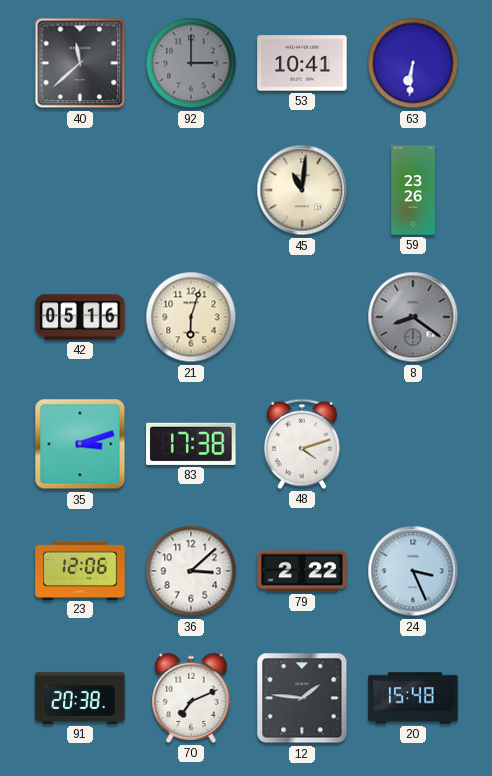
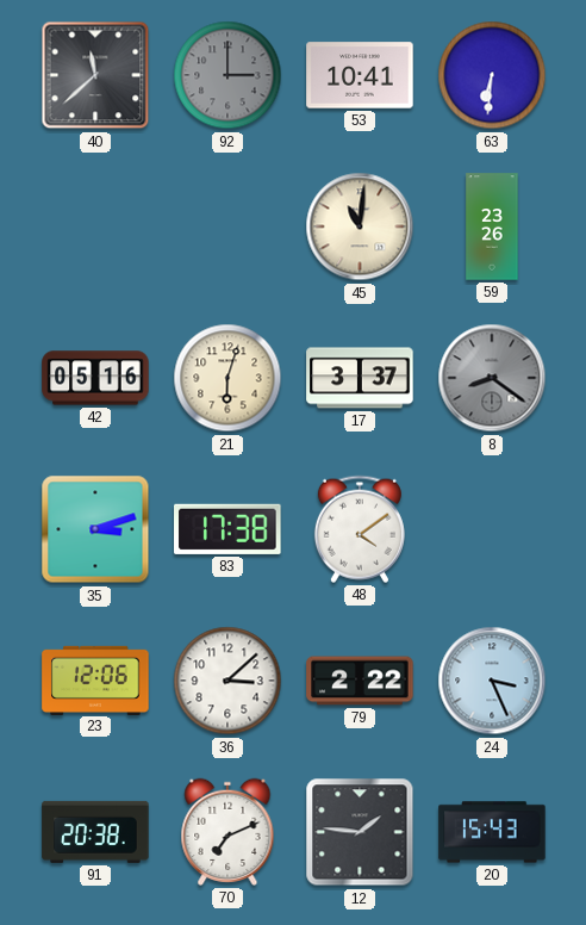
17: none -> 3:37
48: 4:12 -> 4:09
20: 15:48 -> 15:43
